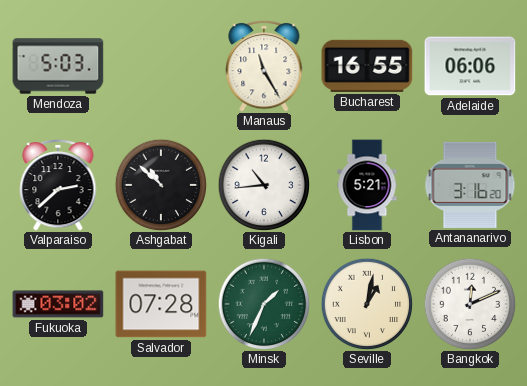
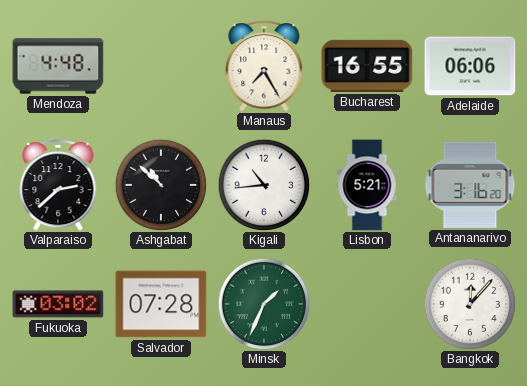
Mendoza: 5:03 -> 4:48
Manaus: 11:25 -> 7:25
Seville: 1:02 -> none
Bangkok: 12:11 -> 12:07
